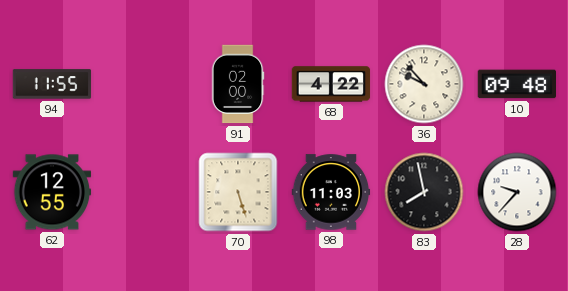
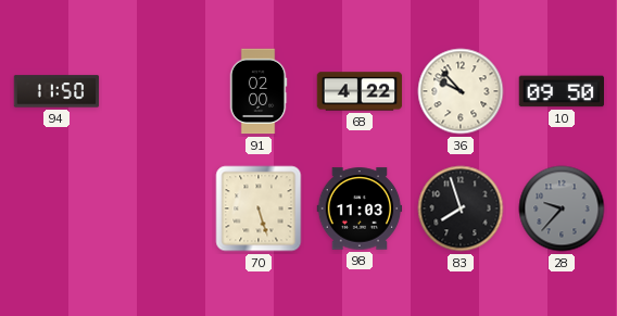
94: 11:55 -> 11:50
10: 09:48 -> 09:50
62: 12:55 -> none
83: 7:58 -> 7:57
28 dial: white -> grey
